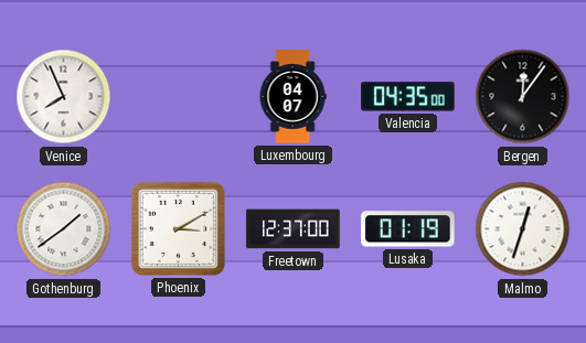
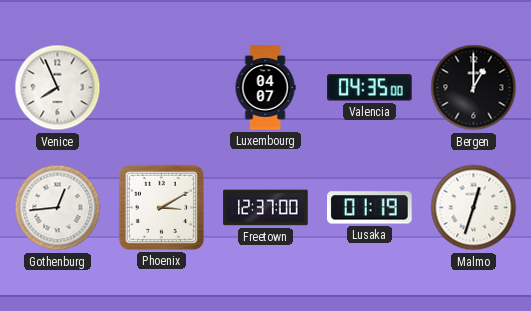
Bergen: 12:06 -> 1:00
Gothenburg: 1:39 -> 12:44
